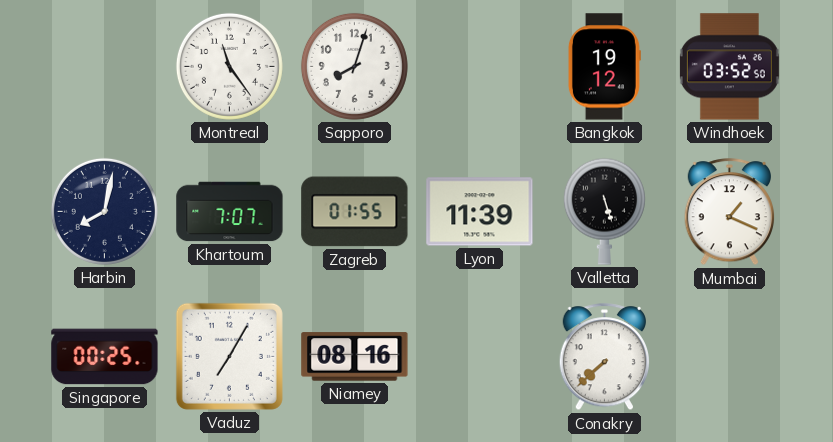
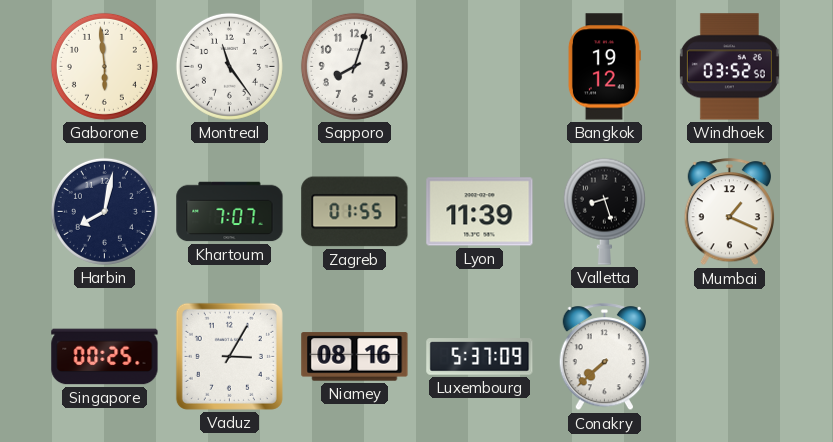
Gaborone: none -> 5:59
Valletta: 5:27 -> 8:27
Vaduz: 7:05 -> 3:05
Luxembourg: none -> 5:37
